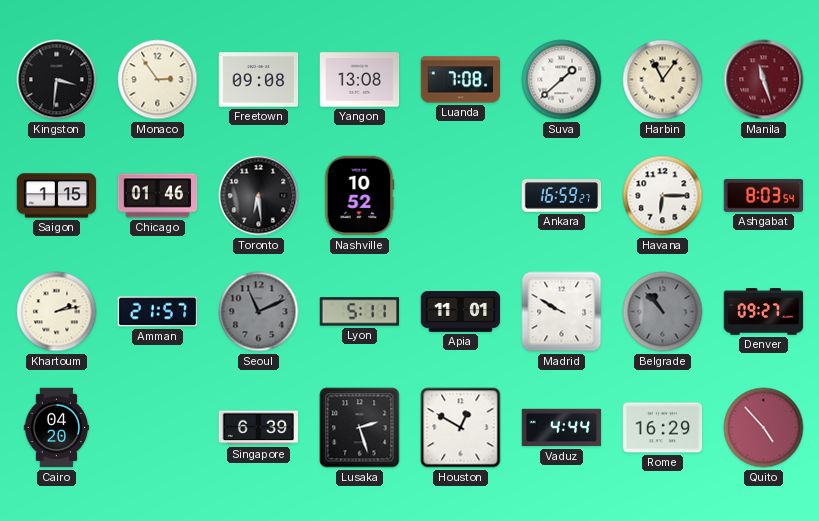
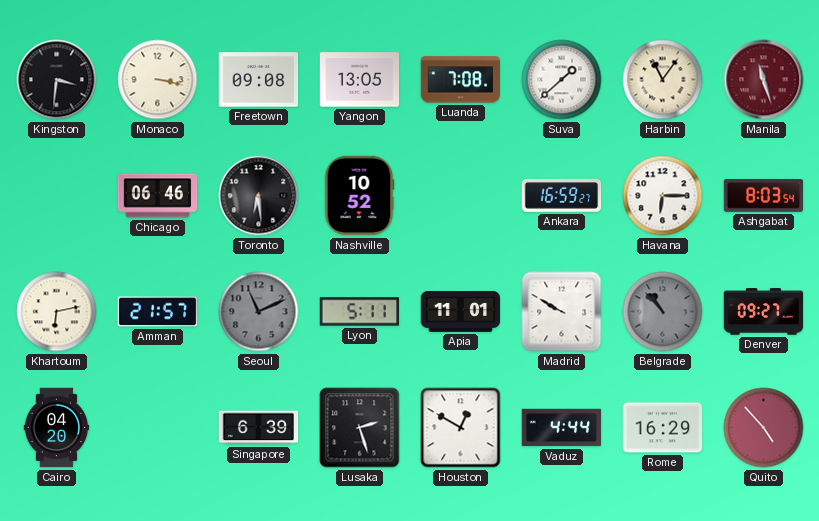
Monaco: 2:54 -> 3:17
Yangon: 13:08 -> 13:05
Saigon: 1:15 -> none
Chicago: 01:46 -> 06:46
Khartoum: 2:13 -> 6:13
